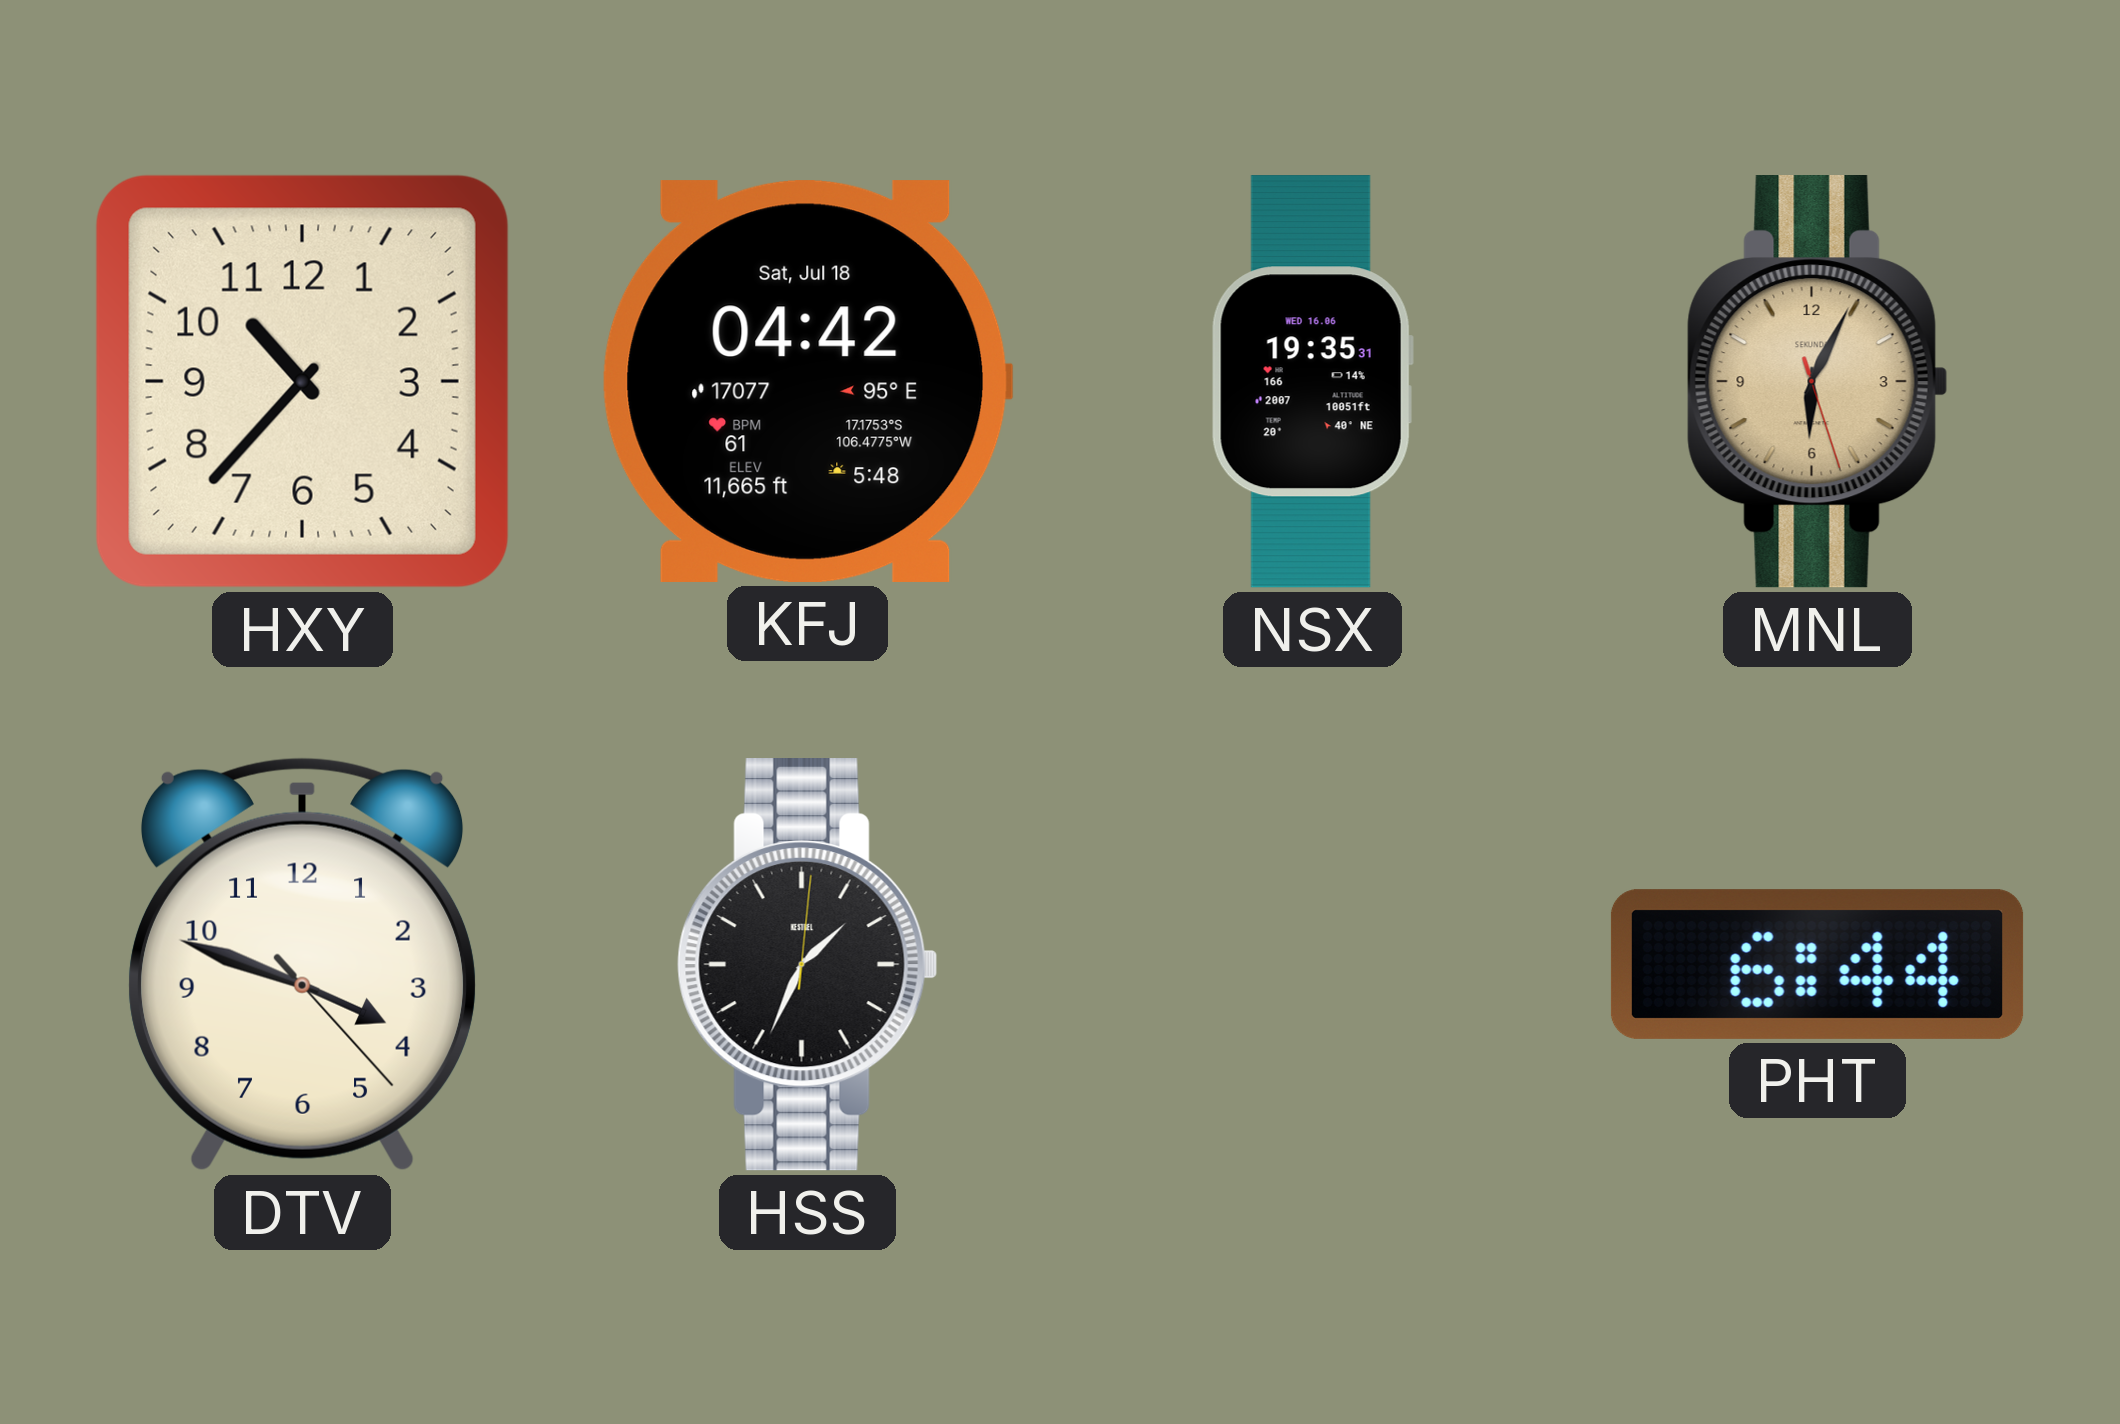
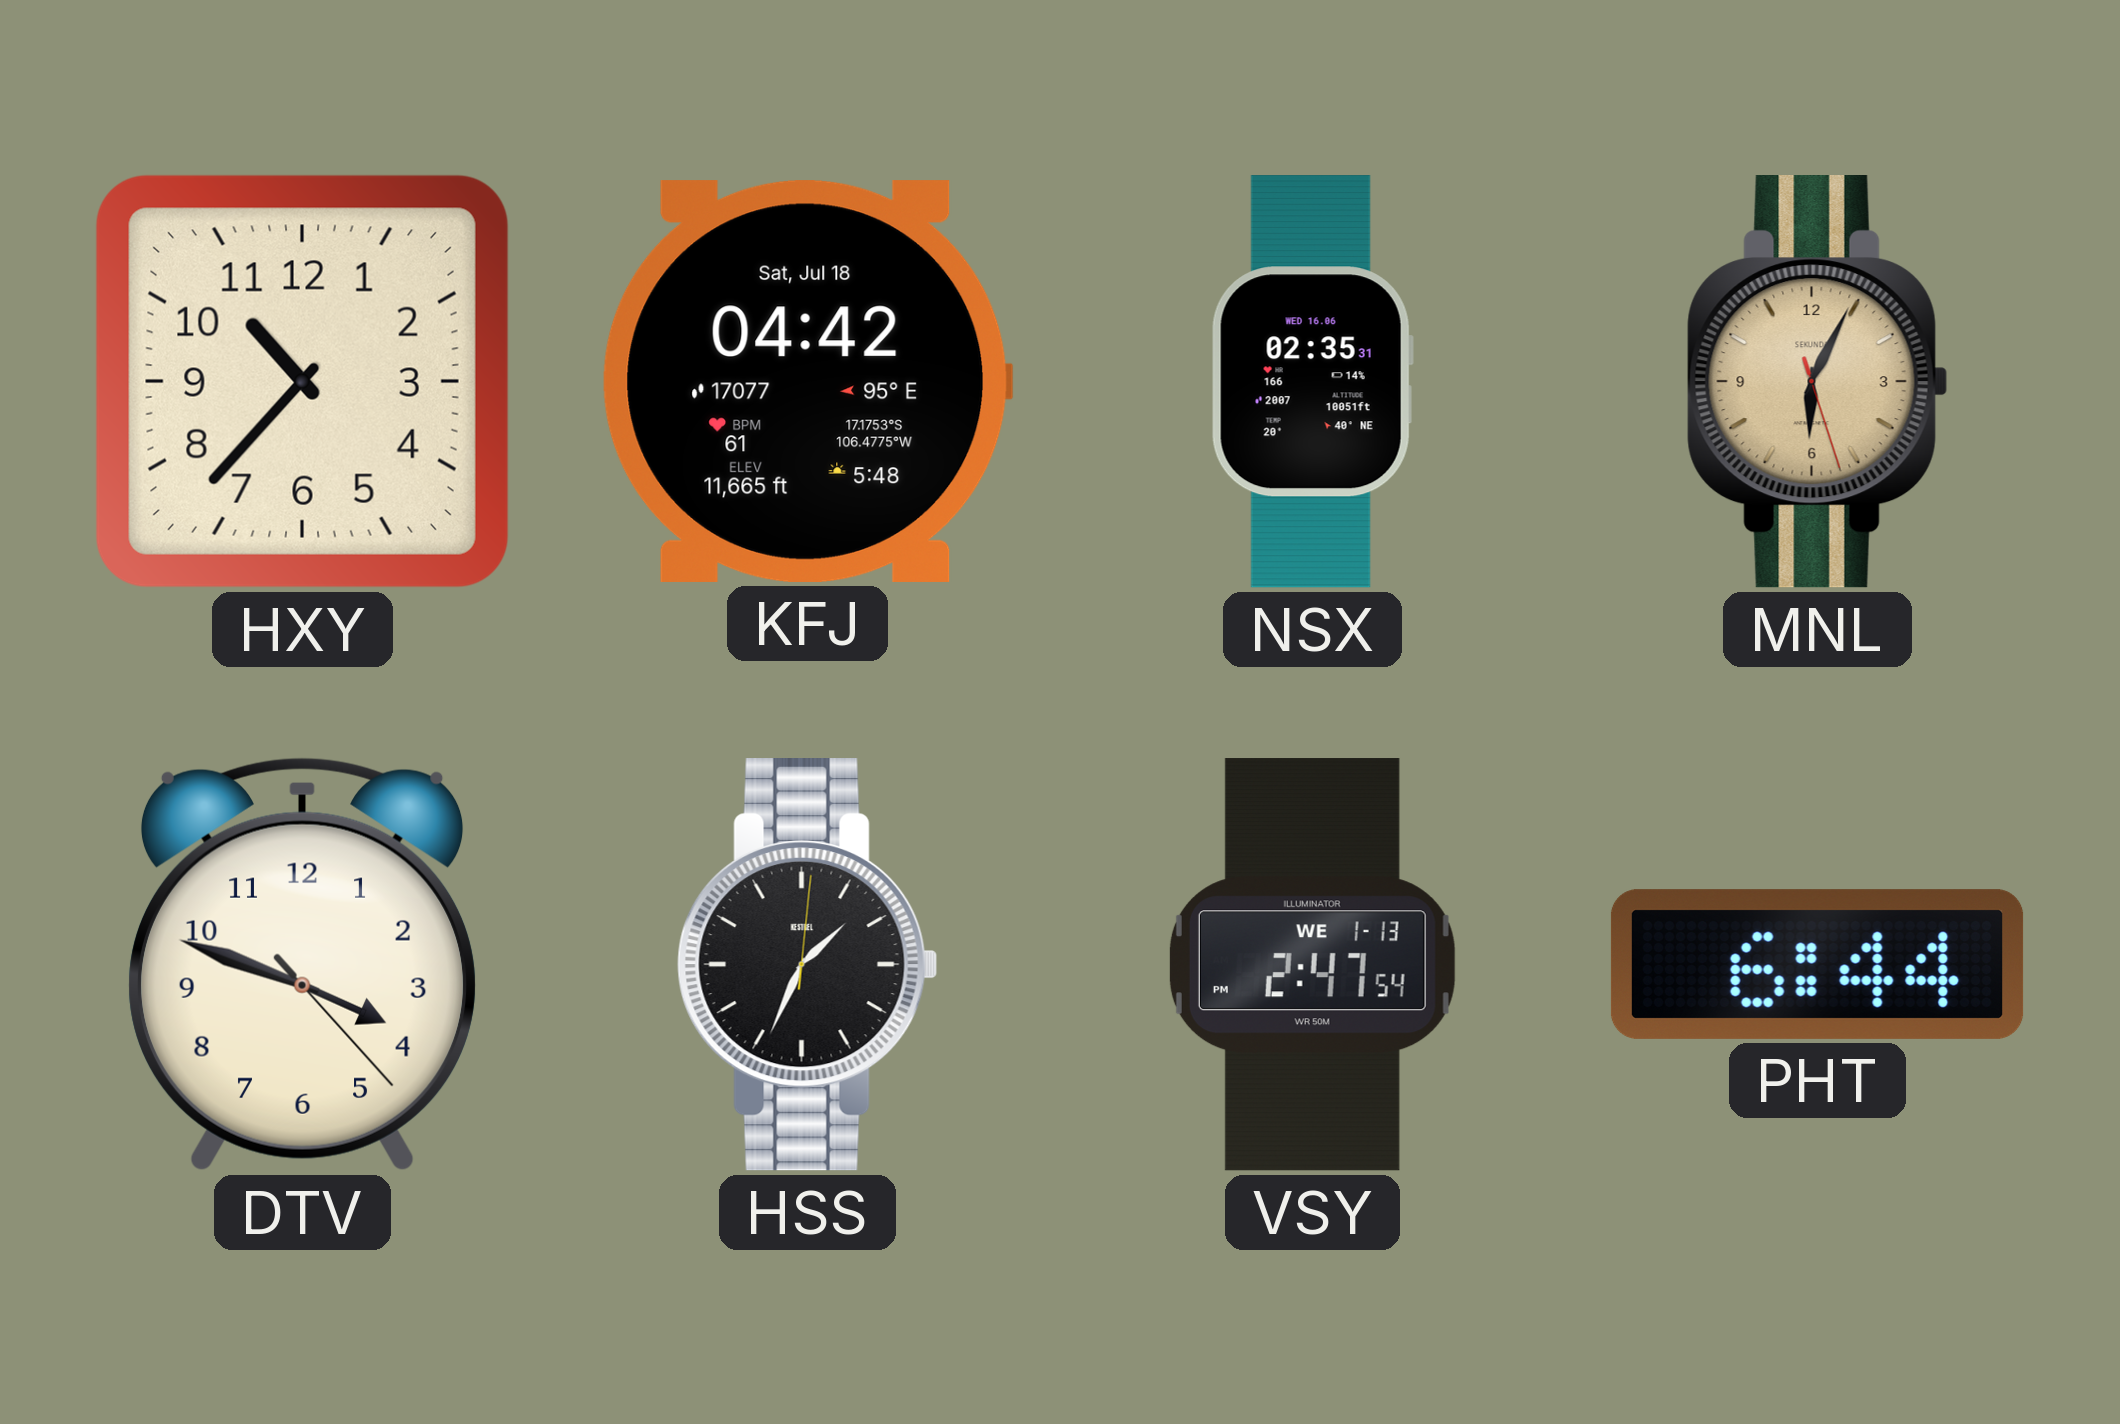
NSX: 19:35 -> 02:35
VSY: none -> 2:47
